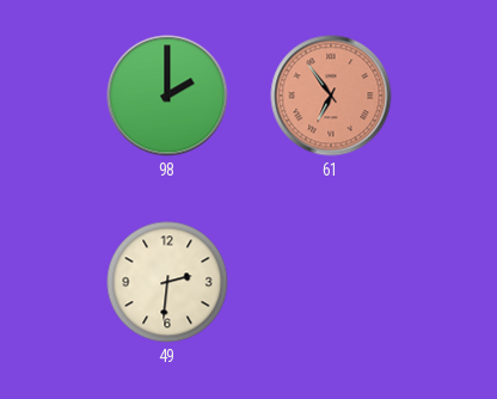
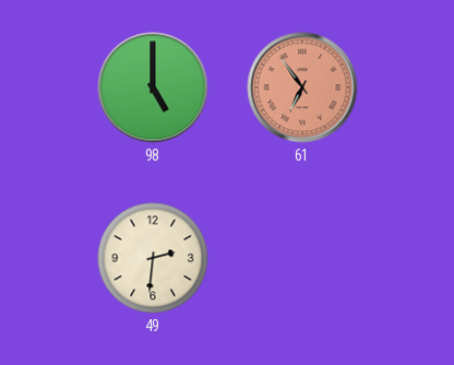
98: 2:00 -> 5:00
